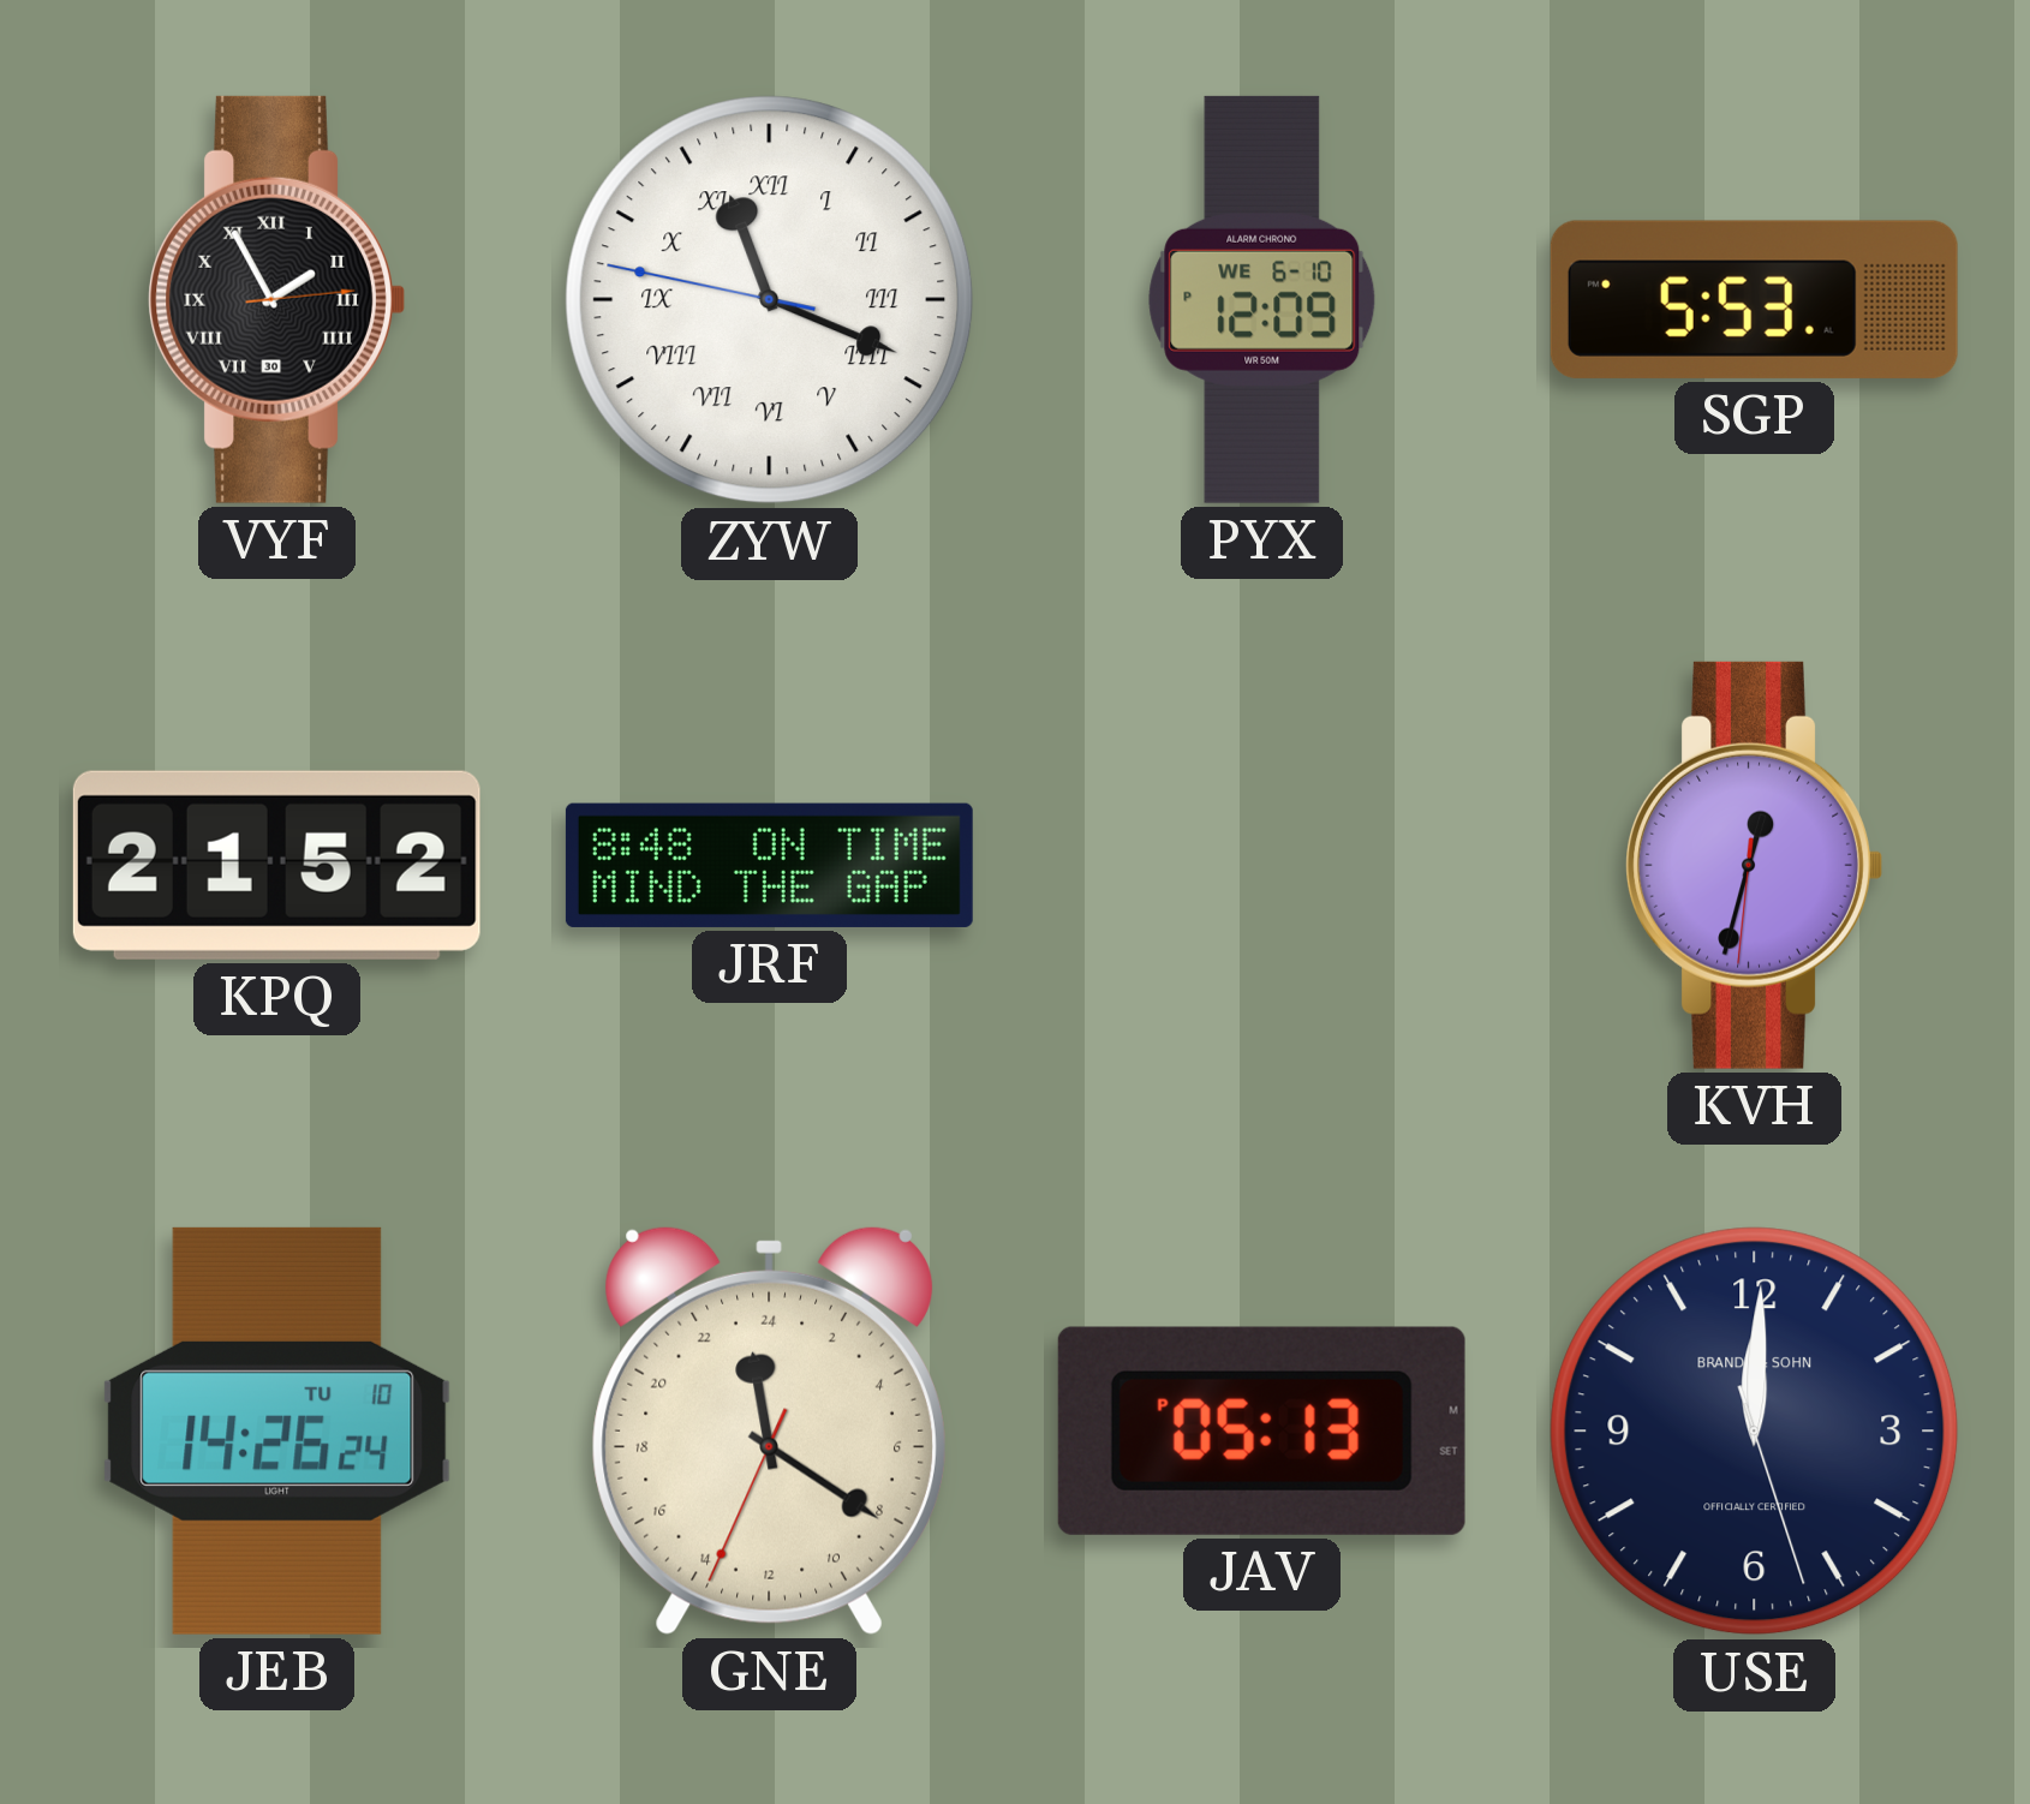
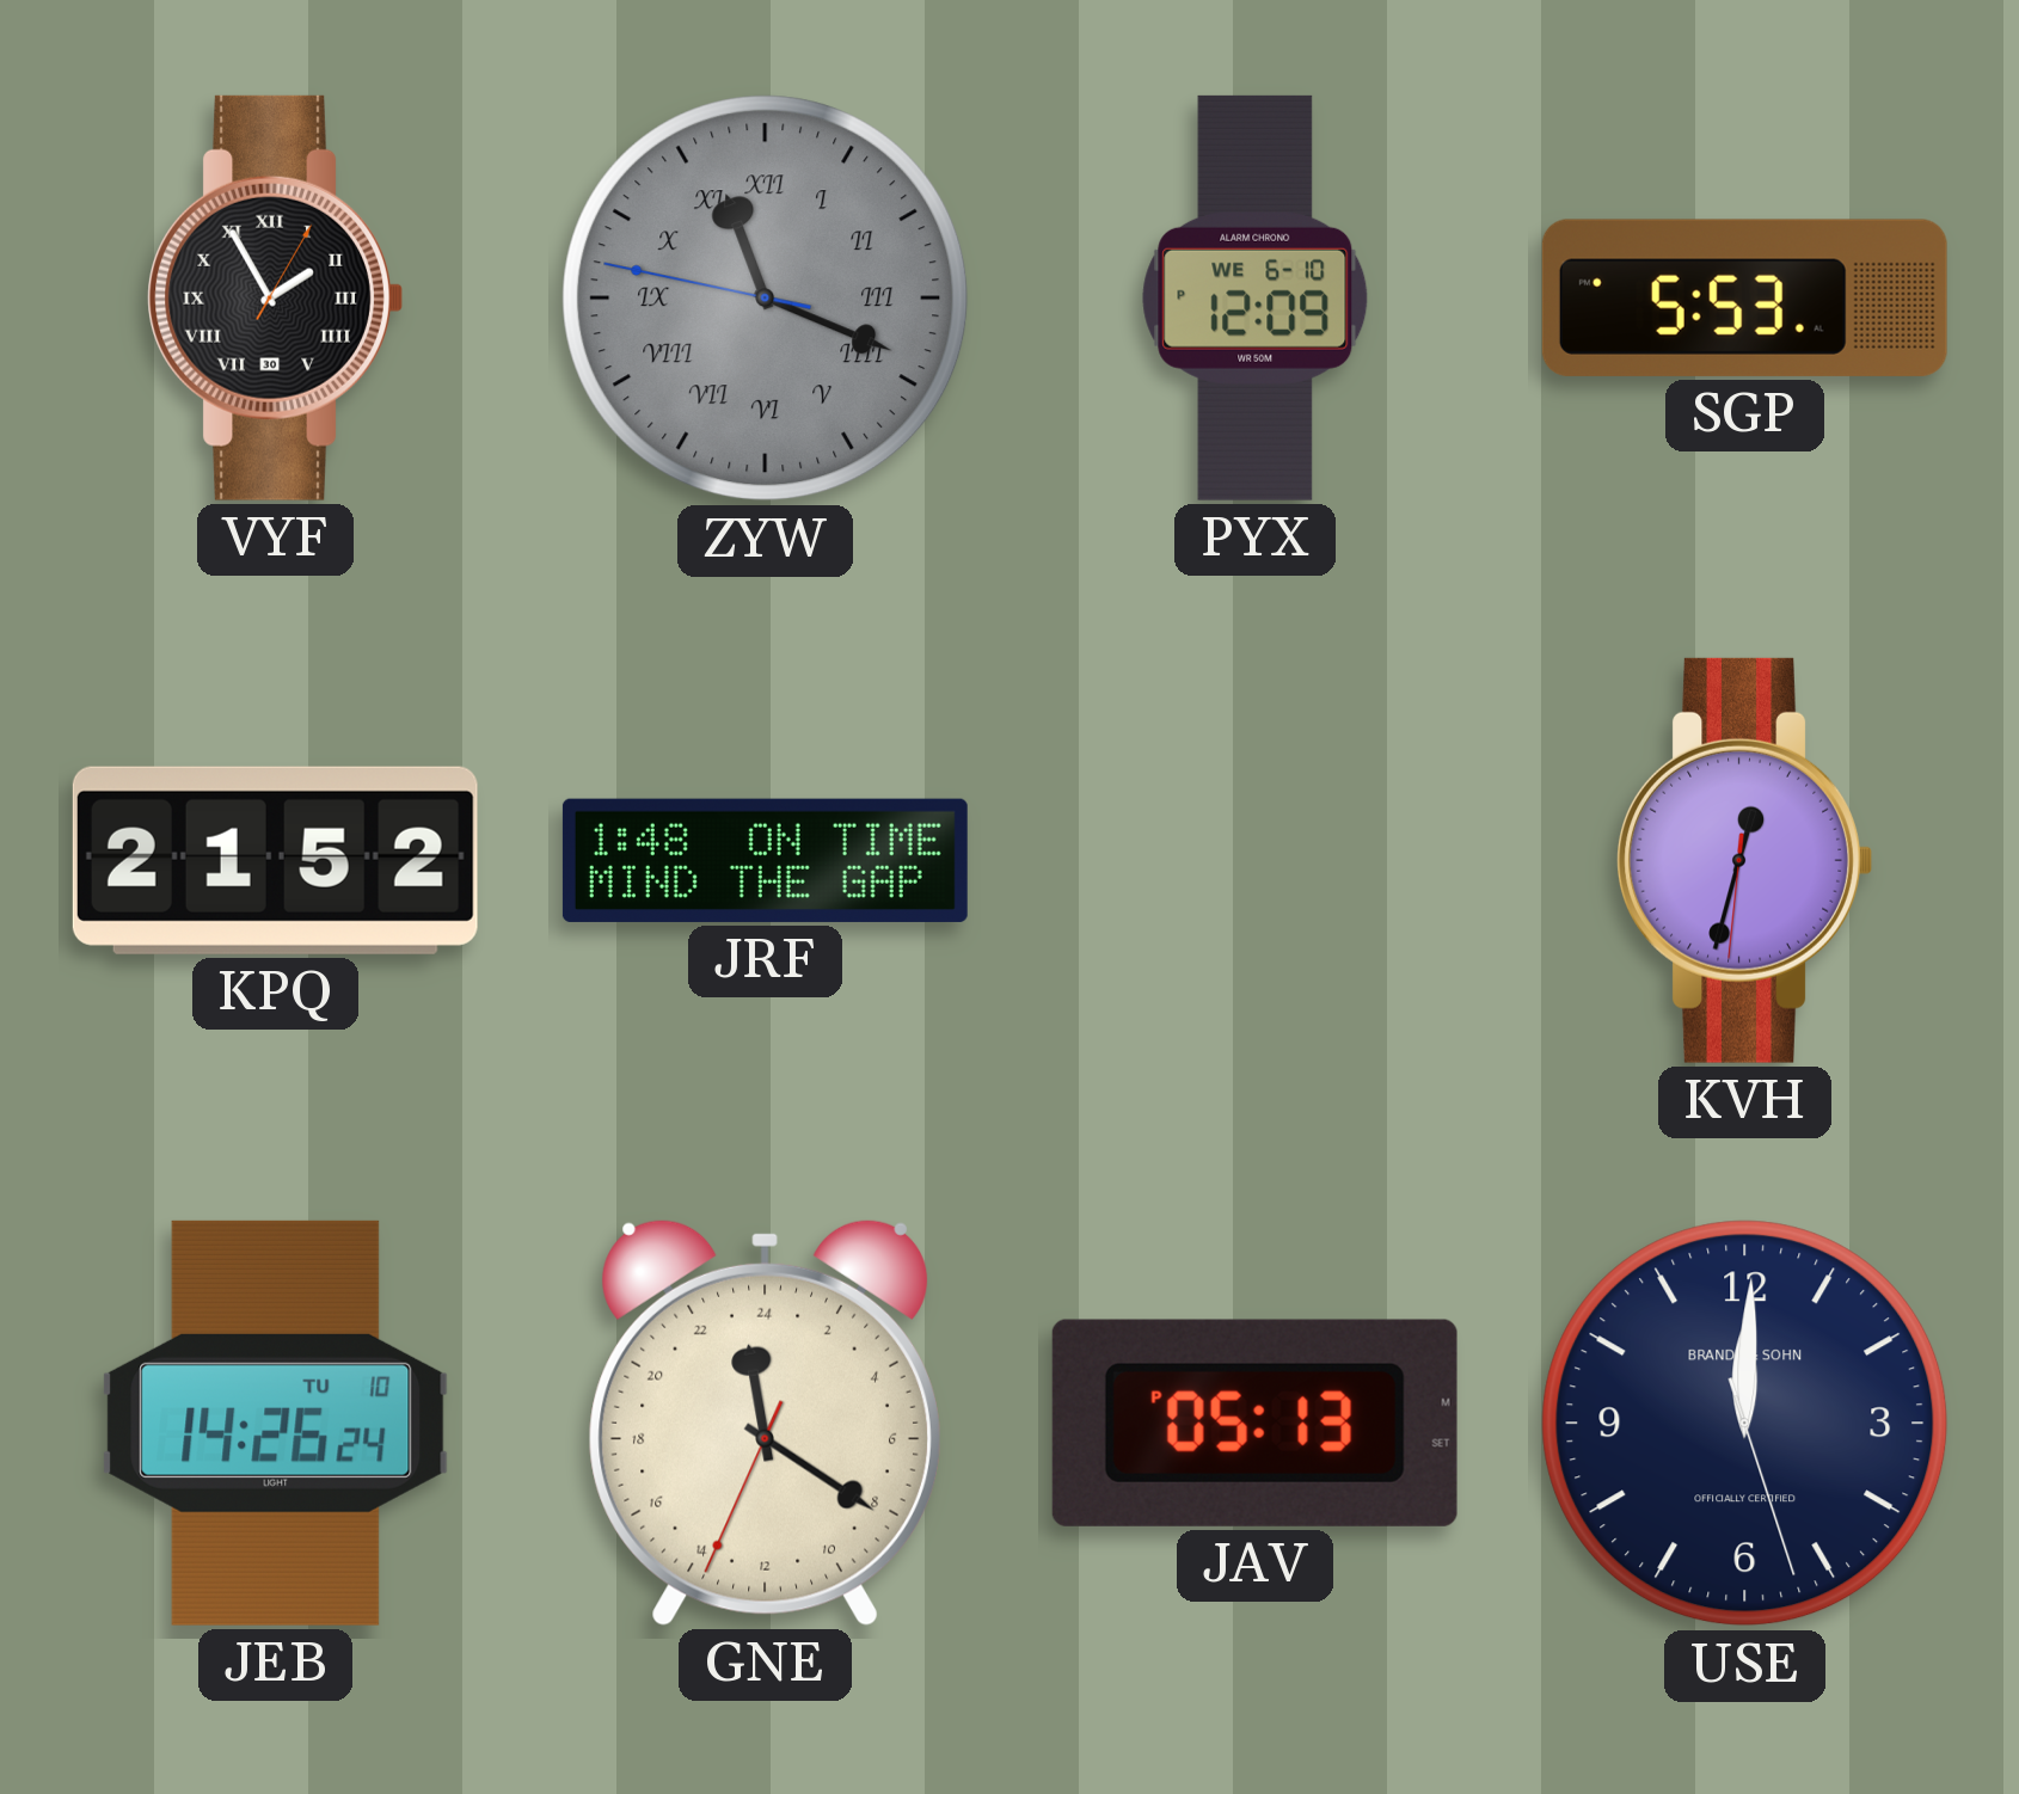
VYF: 1:55:14 -> 1:55:05
ZYW dial: white -> grey
JRF: 8:48 -> 1:48
